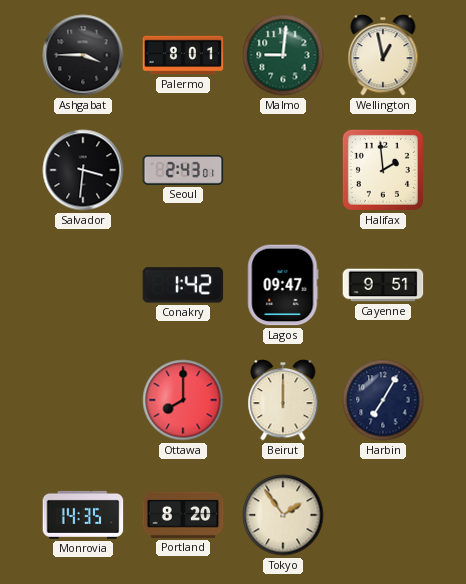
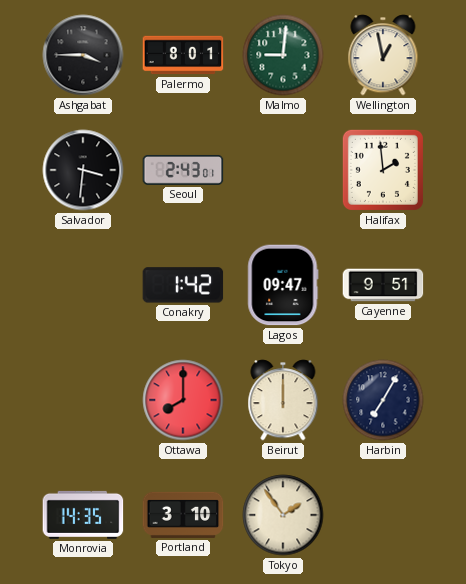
Portland: 8:20 -> 3:10
